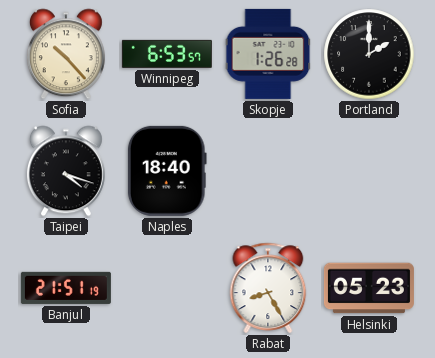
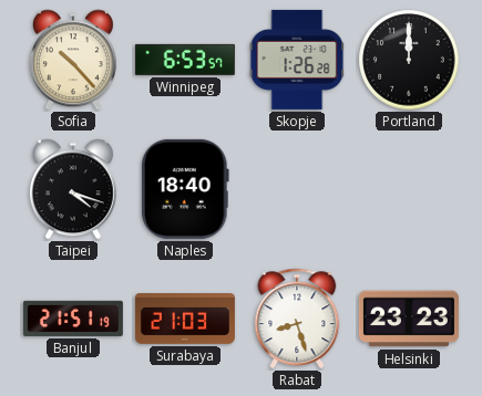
Portland: 2:00 -> 12:00
Surabaya: none -> 21:03
Rabat: 8:25 -> 8:27
Helsinki: 05:23 -> 23:23
